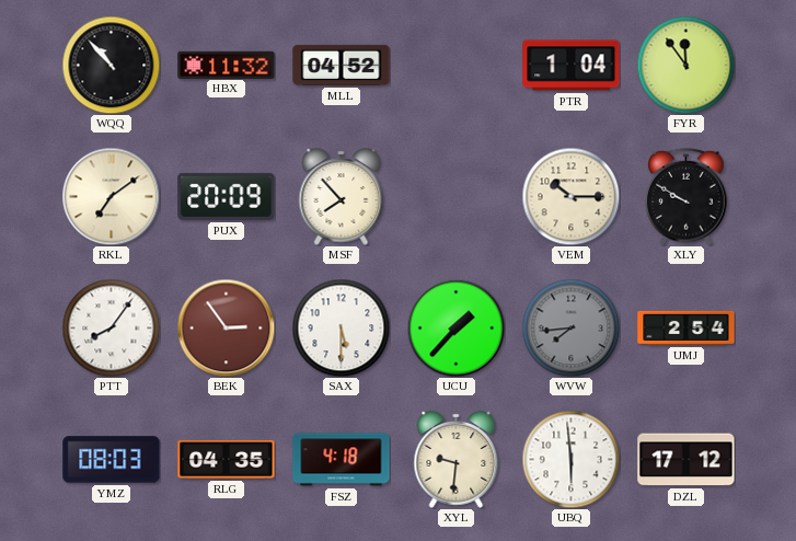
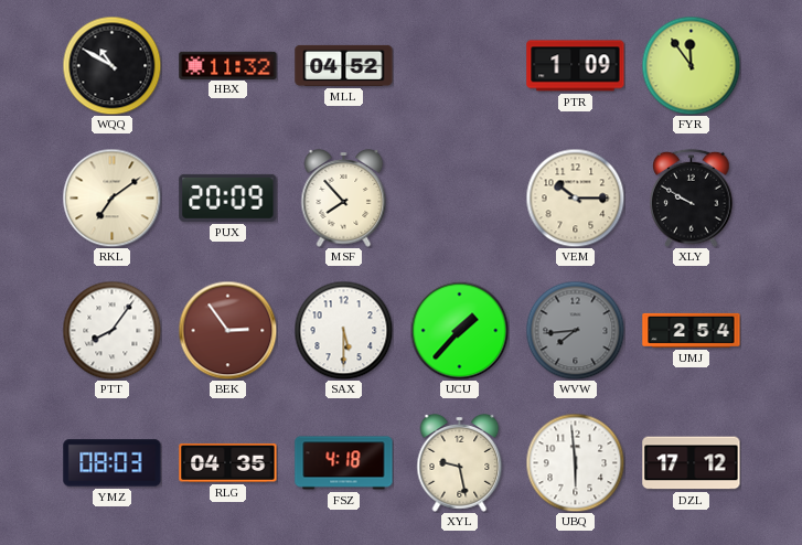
WQQ: 10:53 -> 10:50
PTR: 1:04 -> 1:09
XYL: 9:31 -> 9:28
